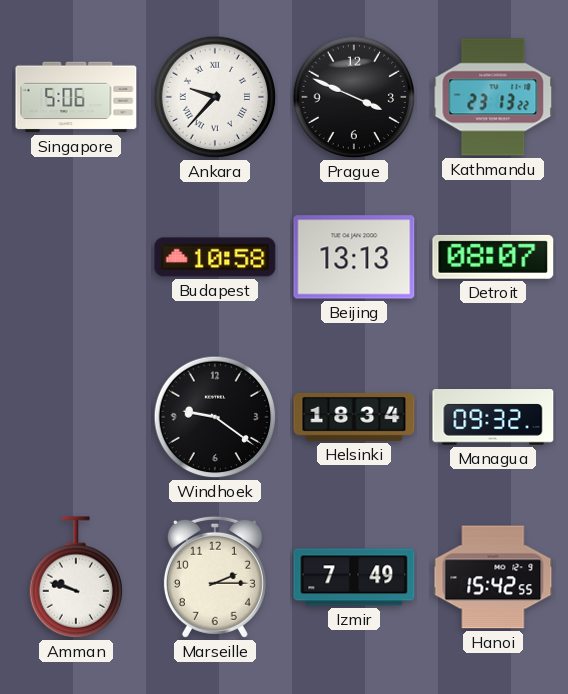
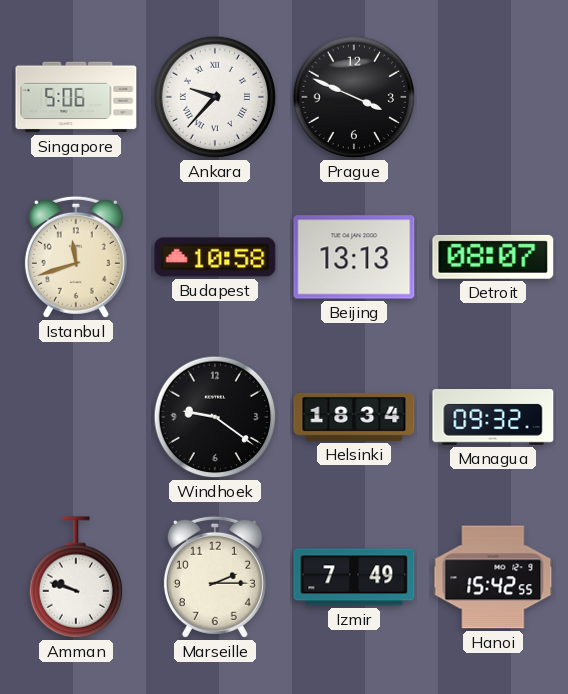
Kathmandu: 23:13 -> none
Istanbul: none -> 11:42
